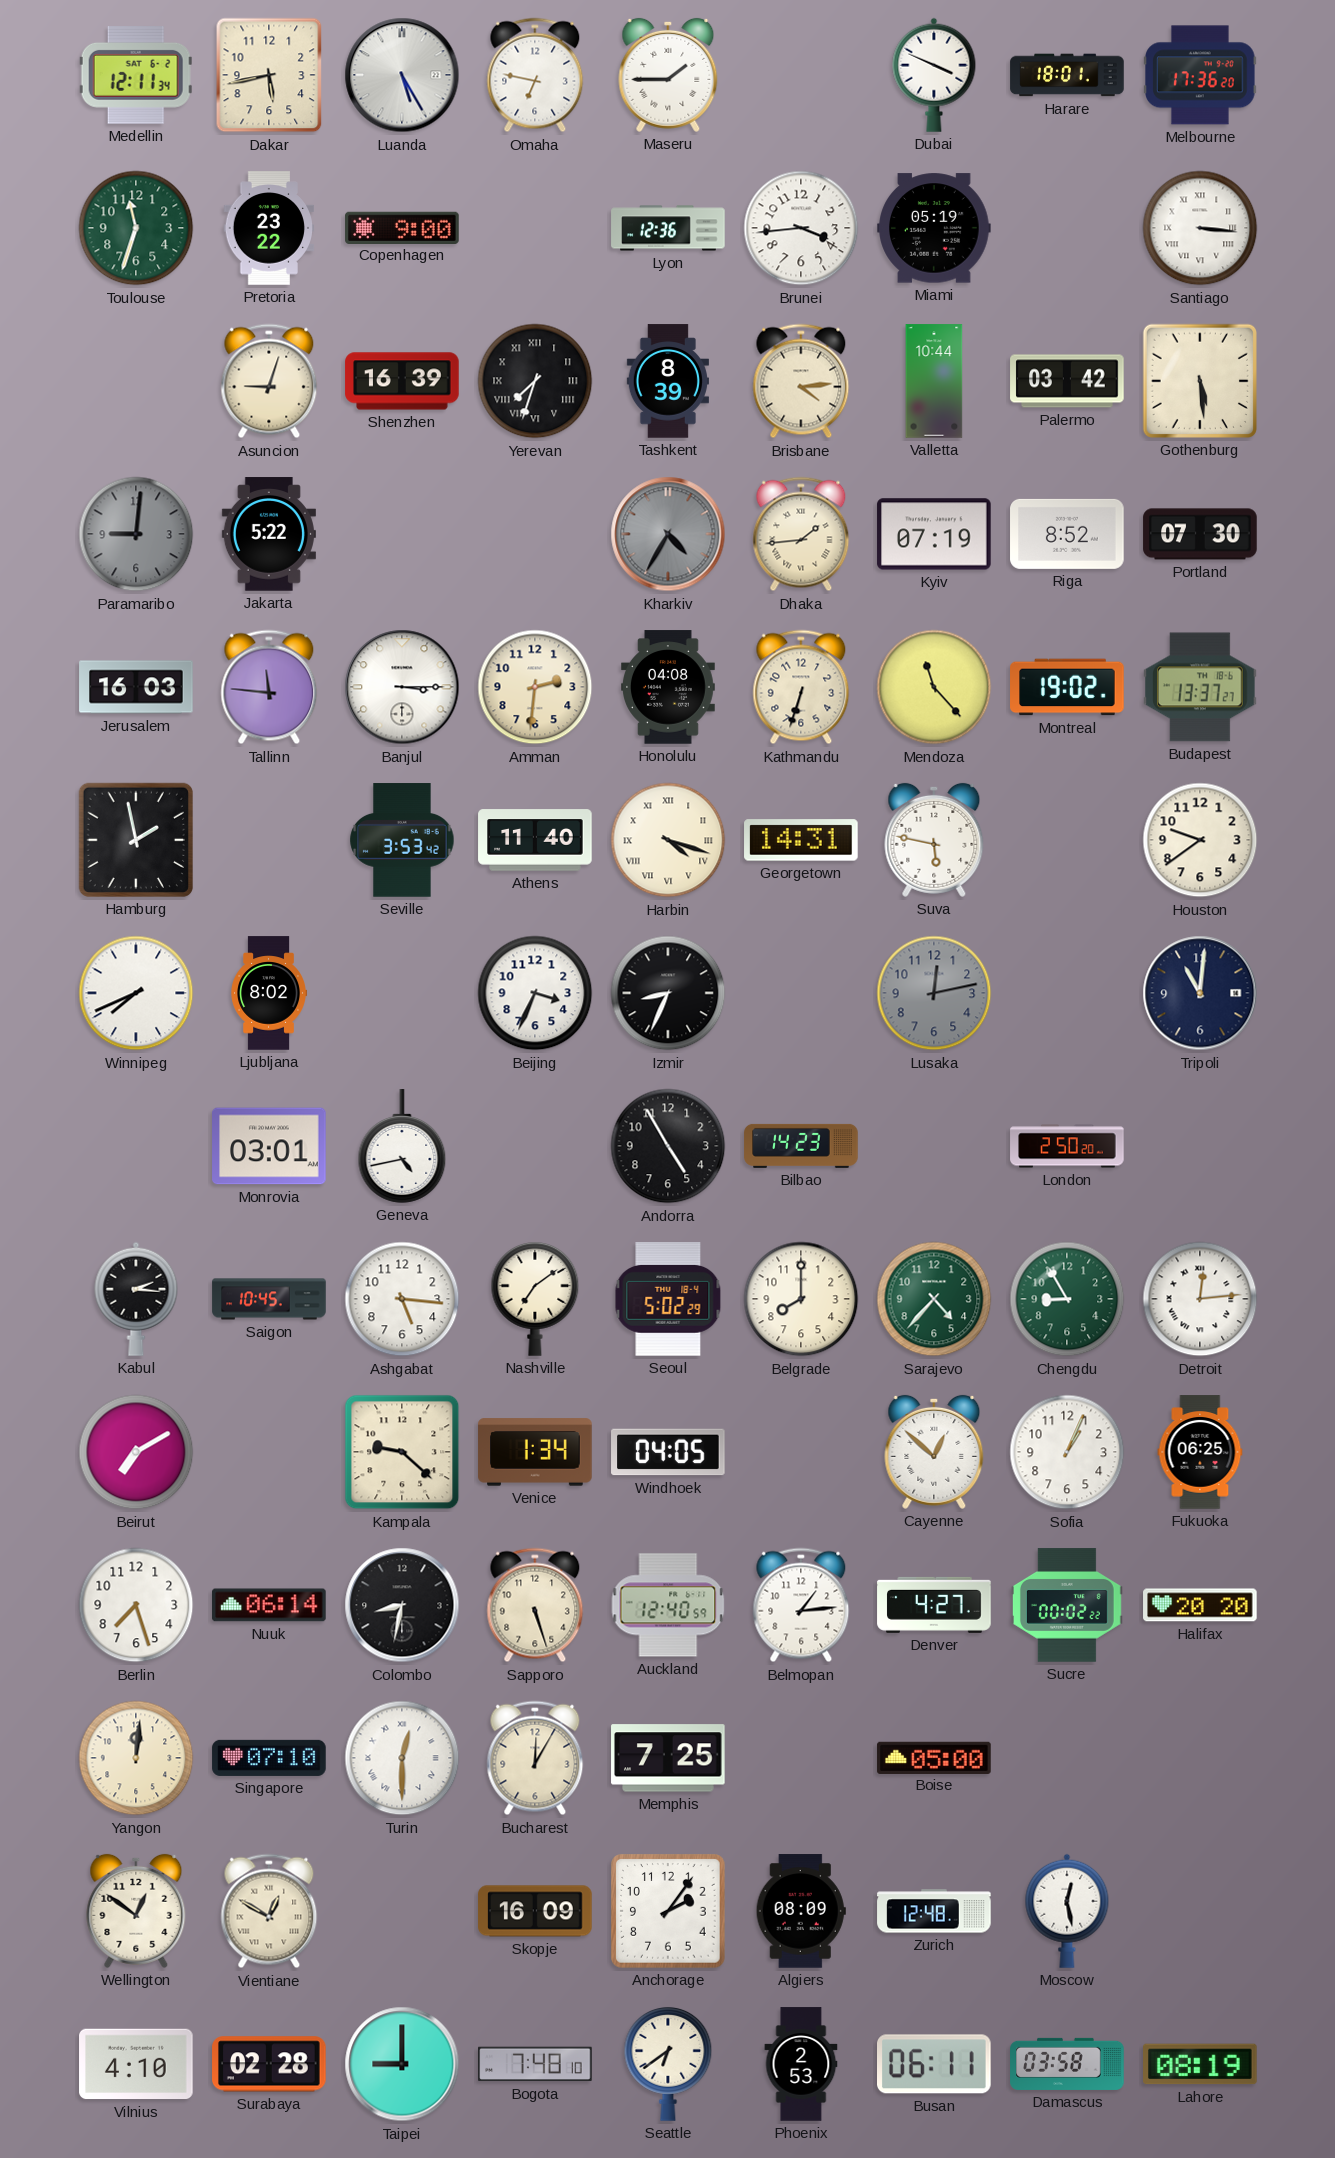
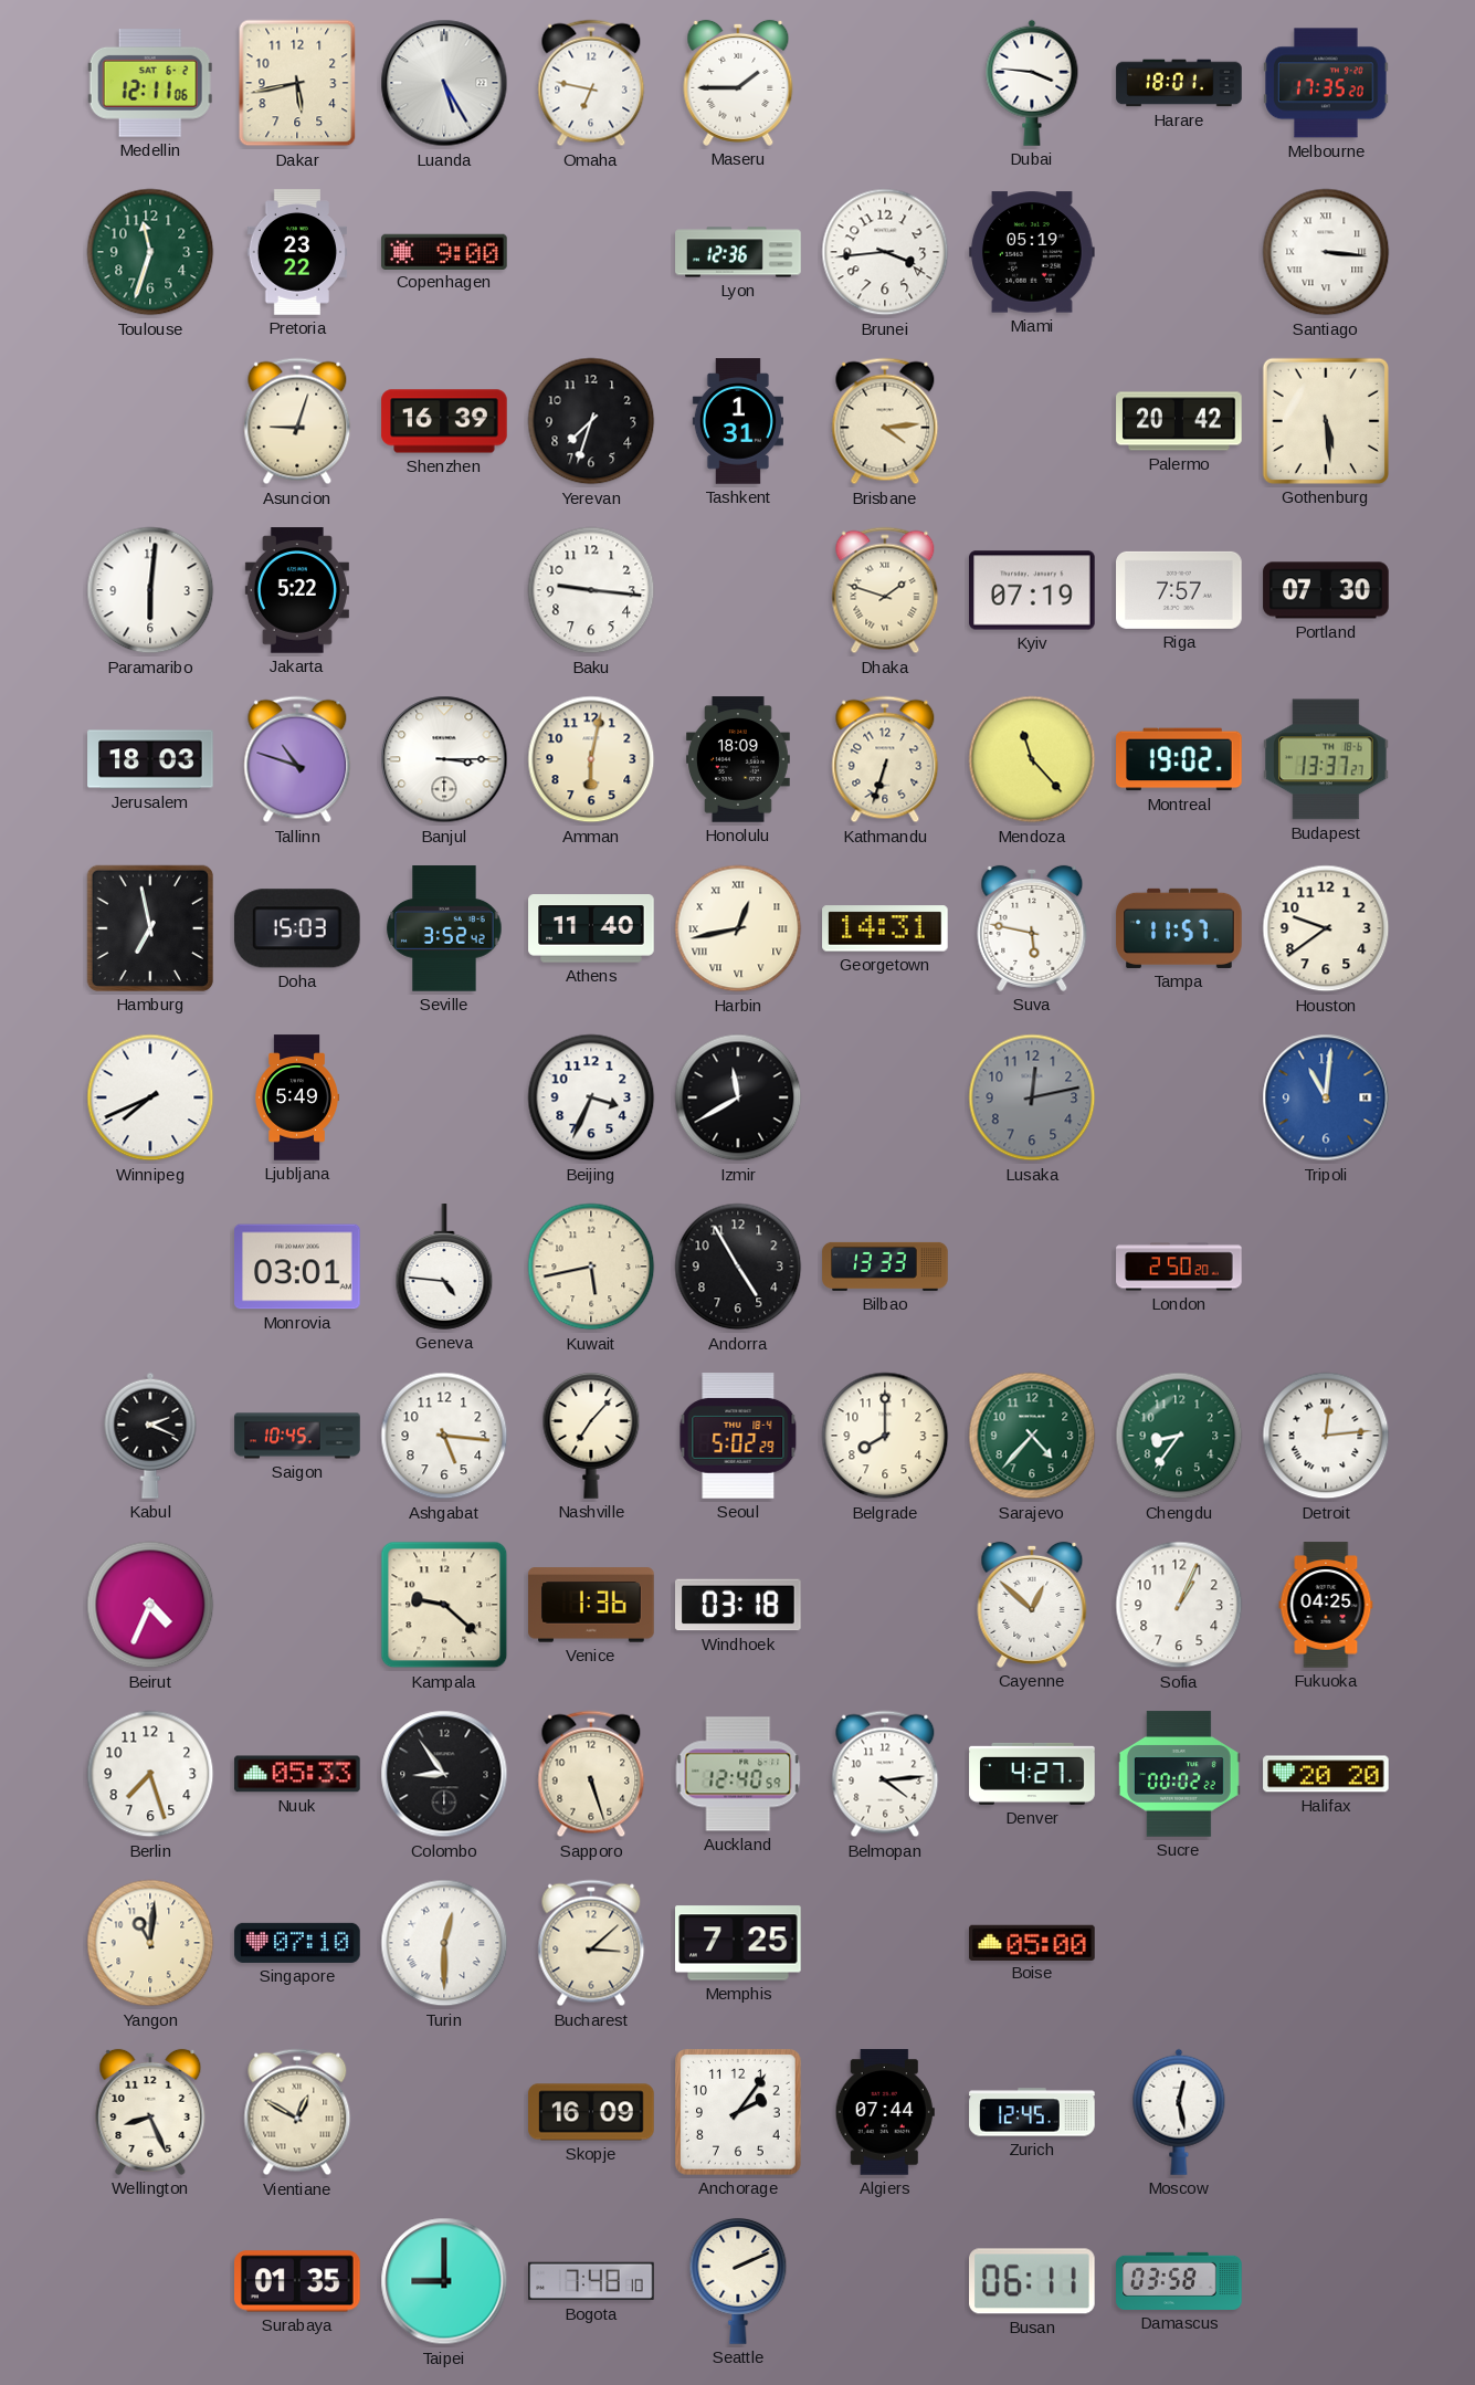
Medellin: 12:11:34 -> 12:11:06
Dubai: 3:49 -> 3:46
Melbourne: 17:36 -> 17:35
Yerevan numerals: Roman -> Arabic
Tashkent: 8:39 -> 1:31
Valletta: 10:44 -> none
Palermo: 03:42 -> 20:42
Paramaribo: 9:01 -> 6:01
Paramaribo dial: grey -> white
Baku: none -> 9:16
Kharkiv: 4:35 -> none
Dhaka: 1:44 -> 1:48
Riga: 8:52 -> 7:57
Jerusalem: 16:03 -> 18:03
Tallinn: 11:46 -> 10:48
Amman: 2:31 -> 6:02
Honolulu: 04:08 -> 18:09
Hamburg: 1:58 -> 6:58
Doha: none -> 15:03
Seville: 3:53 -> 3:52
Harbin: 4:18 -> 12:43
Tampa: none -> 11:57
Ljubljana: 8:02 -> 5:49
Izmir: 8:34 -> 11:40
Tripoli dial: navy -> blue
Geneva: 4:43 -> 4:46
Kuwait: none -> 5:43
Bilbao: 14:23 -> 13:33
Kabul: 2:16 -> 2:19
Nashville: 7:09 -> 7:07
Chengdu: 8:55 -> 8:36
Beirut: 7:10 -> 4:34
Venice: 1:34 -> 1:36
Windhoek: 04:05 -> 03:18
Fukuoka: 06:25 -> 04:25
Nuuk: 06:14 -> 05:33
Colombo: 8:32 -> 8:54
Belmopan: 1:14 -> 4:14
Yangon: 12:01 -> 11:01
Bucharest: 12:05 -> 3:08
Wellington: 12:51 -> 8:26
Algiers: 08:09 -> 07:44
Zurich: 12:48 -> 12:45
Vilnius: 4:10 -> none
Surabaya: 02:28 -> 01:35
Seattle: 6:39 -> 2:11
Phoenix: 2:53 -> none
Lahore: 08:19 -> none
